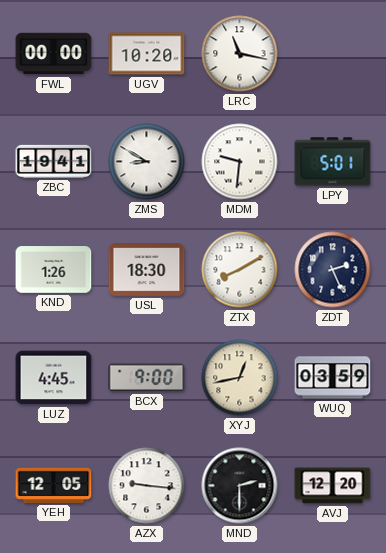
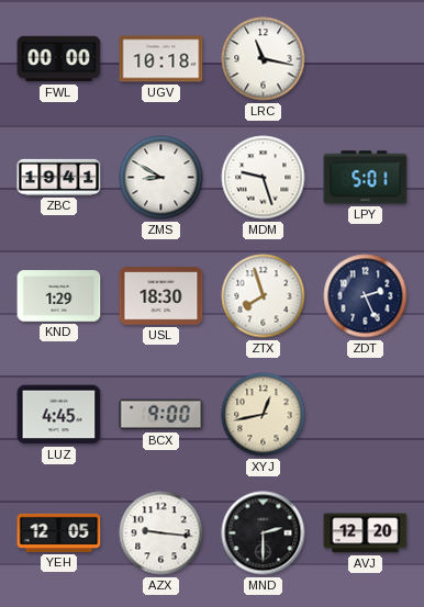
UGV: 10:20 -> 10:18
MDM: 9:31 -> 9:27
KND: 1:26 -> 1:29
ZTX: 8:10 -> 7:57
WUQ: 03:59 -> none
